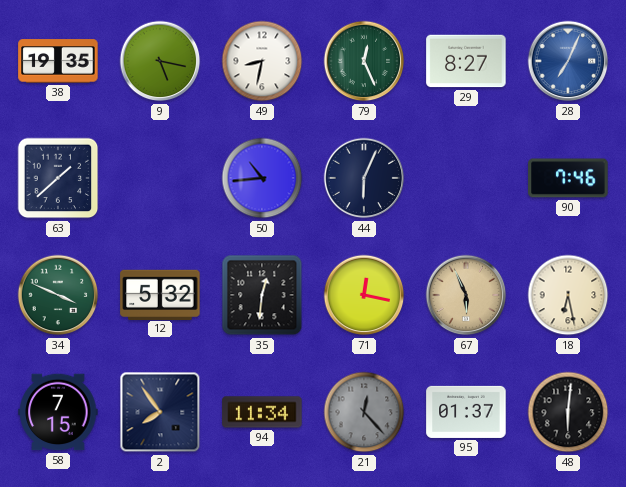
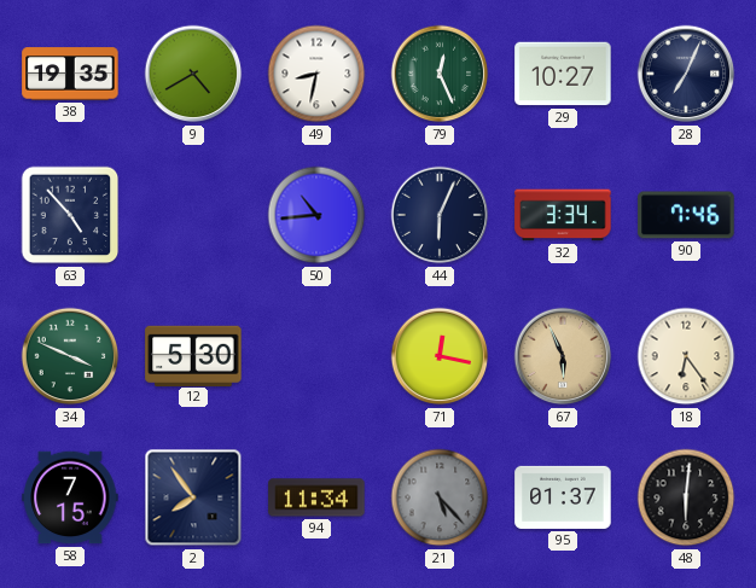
9: 5:17 -> 4:40
29: 8:27 -> 10:27
28 dial: blue -> navy
63: 1:38 -> 4:53
32: none -> 3:34
12: 5:32 -> 5:30
35: 12:31 -> none
18: 6:28 -> 6:24
21: 12:23 -> 5:23
